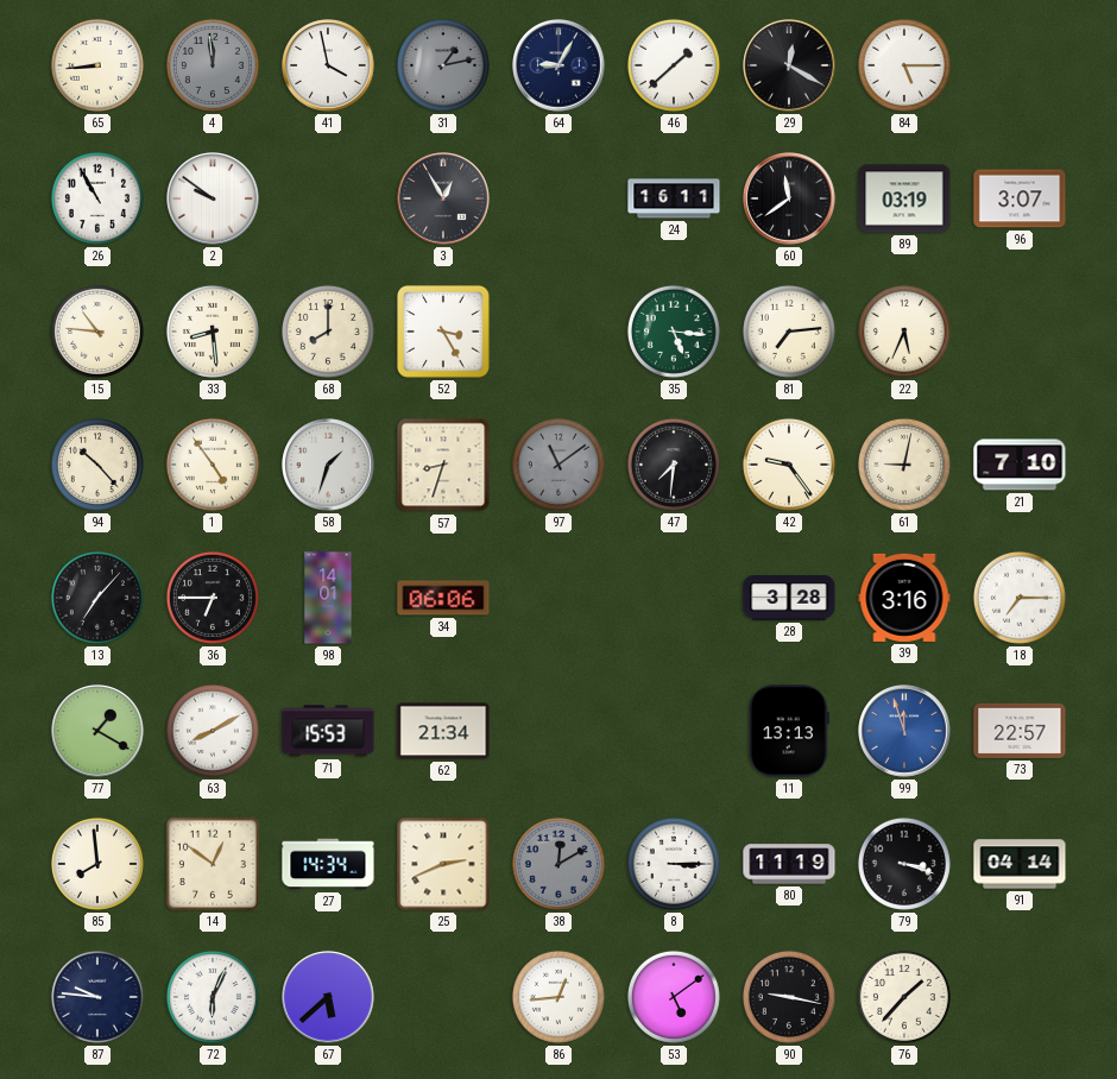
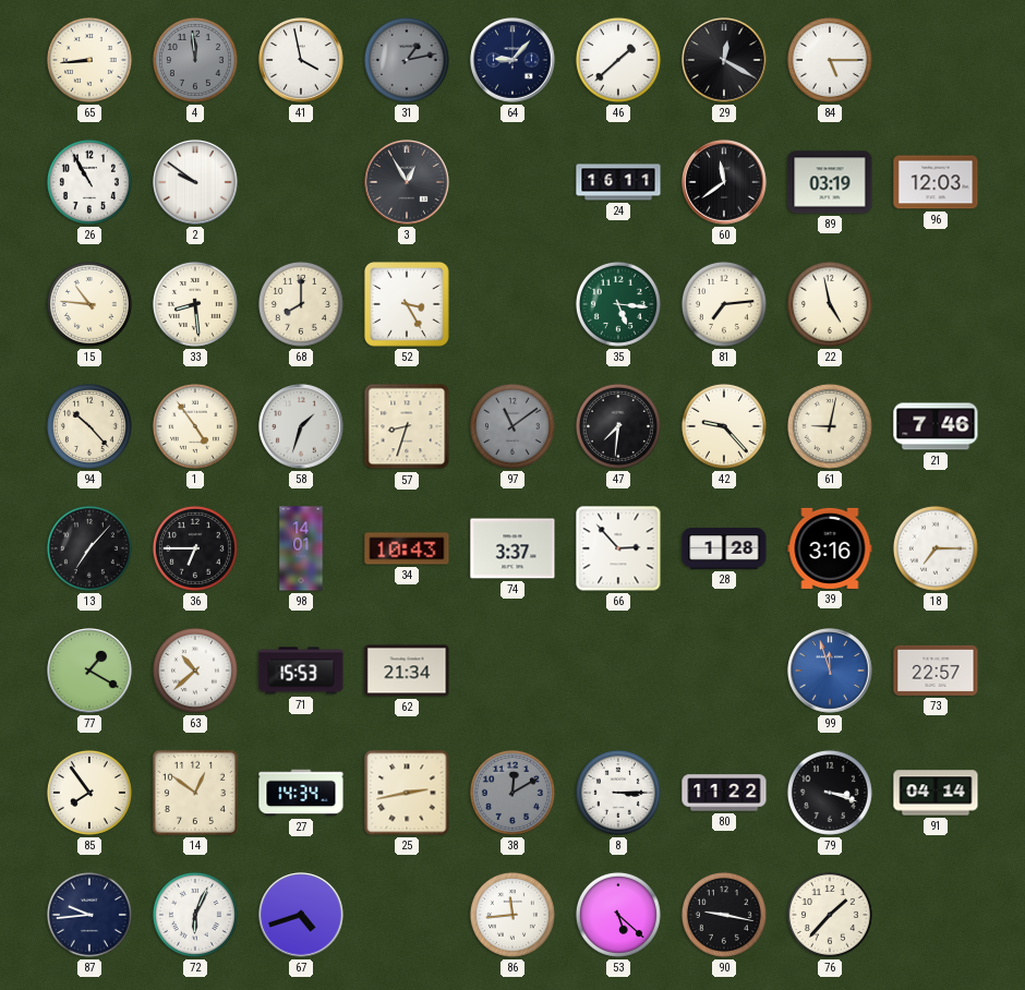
64: 9:05 -> 9:07
96: 3:07 -> 12:03
22: 5:34 -> 4:58
42: 9:24 -> 9:23
21: 7:10 -> 7:46
34: 06:06 -> 10:43
74: none -> 3:37
66: none -> 2:53
28: 3:28 -> 1:28
63: 8:10 -> 10:38
11: 13:13 -> none
85: 7:59 -> 7:54
25: 2:41 -> 2:43
80: 11:19 -> 11:22
87: 9:46 -> 9:44
67: 5:38 -> 4:42
86: 12:44 -> 11:44
53: 5:09 -> 5:22
